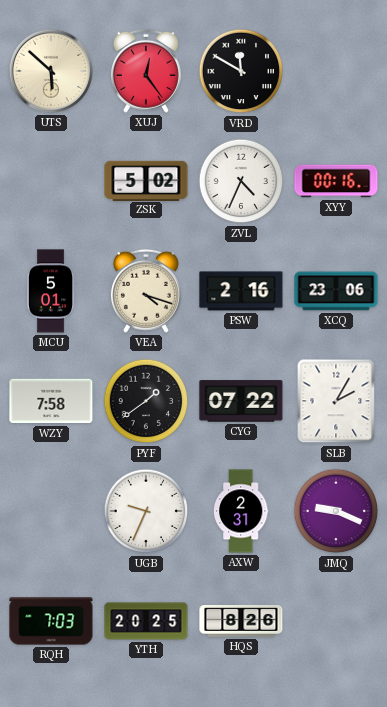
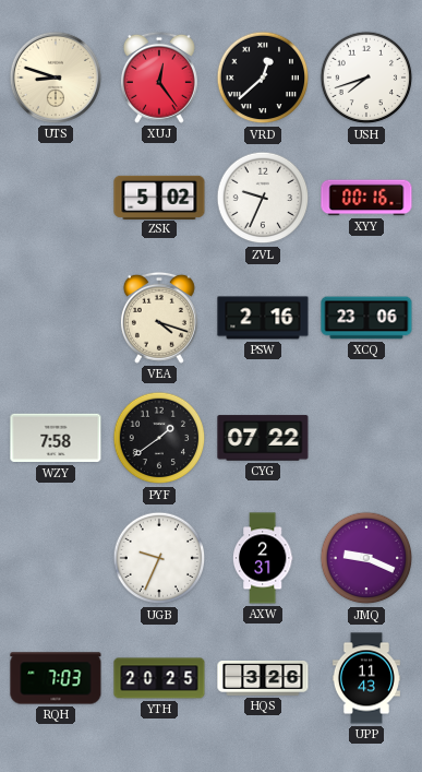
UTS: 5:52 -> 8:48
VRD: 11:50 -> 12:38
USH: none -> 7:42
ZVL: 4:34 -> 9:34
MCU: 5:01 -> none
SLB: 2:05 -> none
HQS: 8:26 -> 3:26
UPP: none -> 11:43
